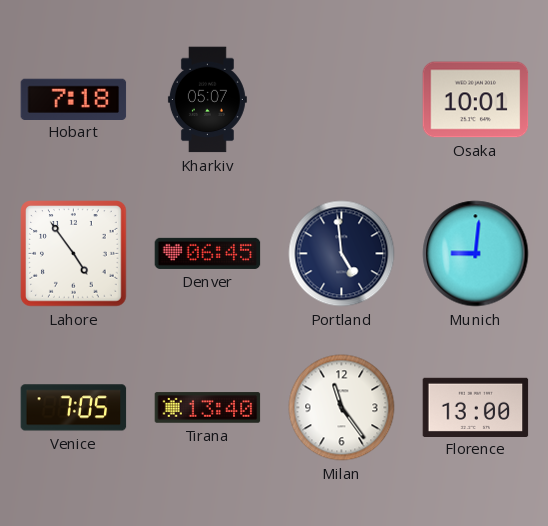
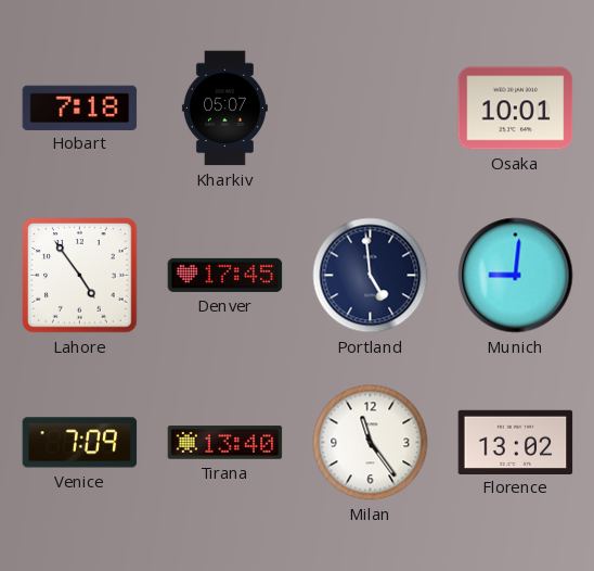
Denver: 06:45 -> 17:45
Venice: 7:05 -> 7:09
Florence: 13:00 -> 13:02
